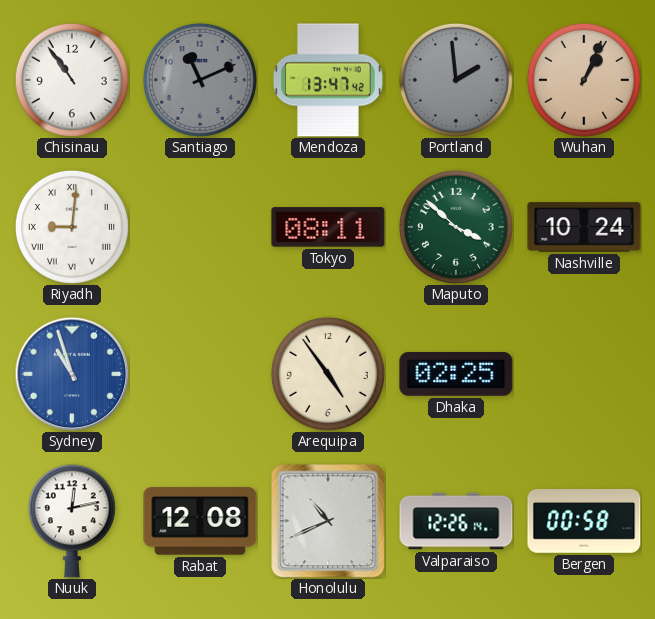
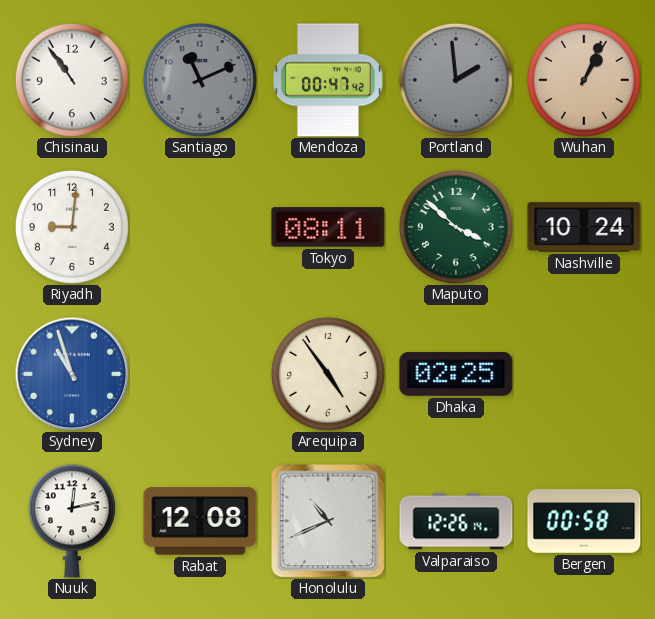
Mendoza: 13:47 -> 00:47
Riyadh numerals: Roman -> Arabic
